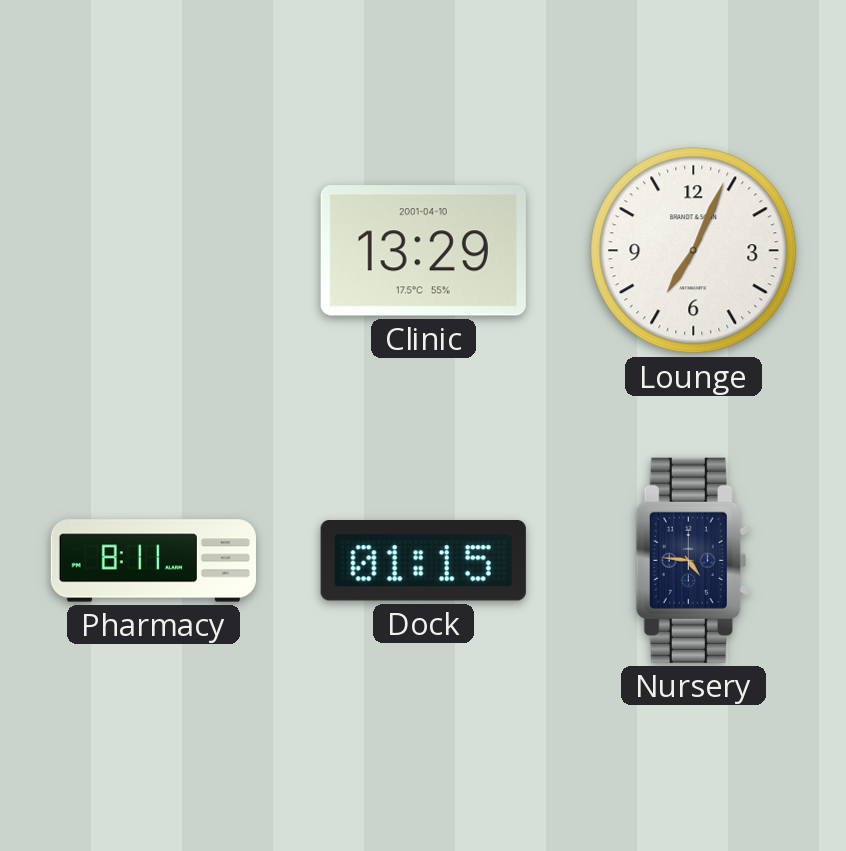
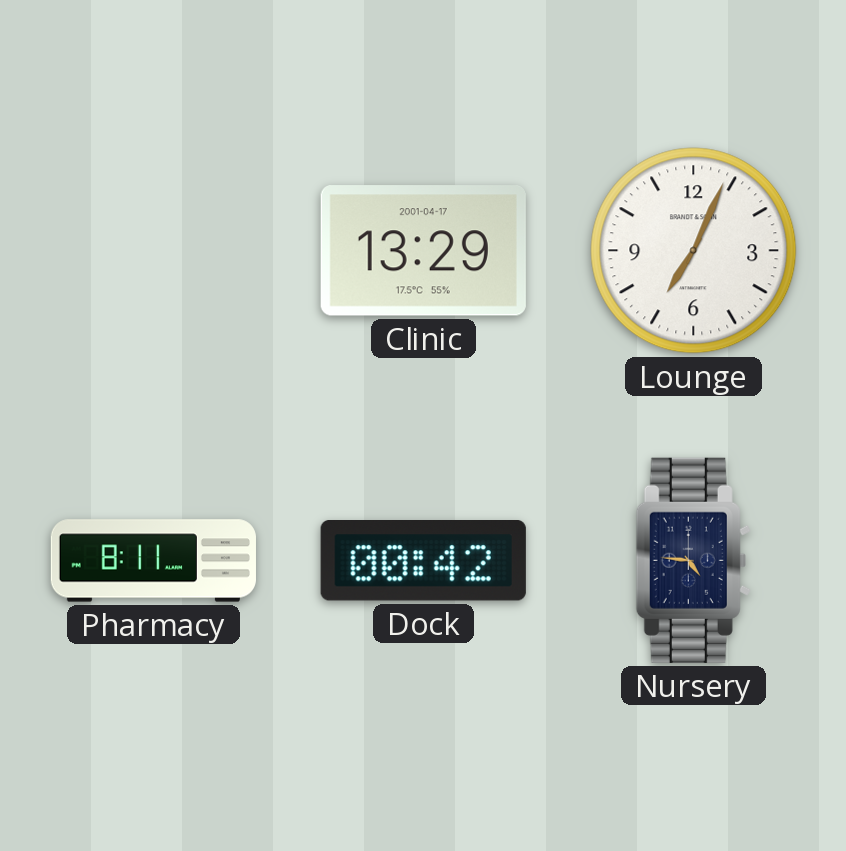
Clinic date: 2001-04-10 -> 2001-04-17
Dock: 01:15 -> 00:42
